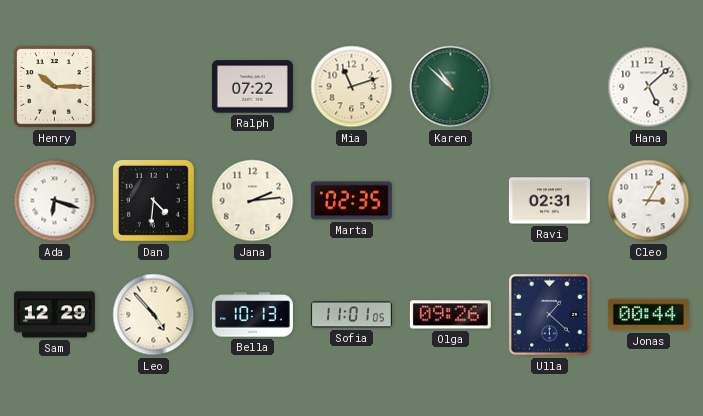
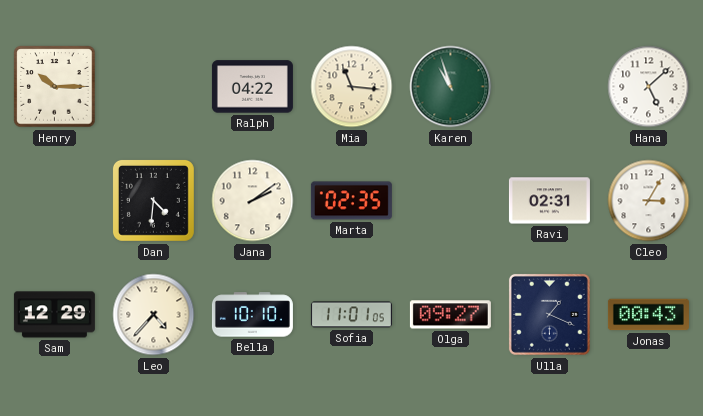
Ralph: 07:22 -> 04:22
Mia: 11:12 -> 11:16
Karen: 10:52 -> 10:57
Ada: 6:18 -> none
Jana: 2:14 -> 2:09
Leo: 4:53 -> 4:37
Bella: 10:13 -> 10:10
Olga: 09:26 -> 09:27
Ulla: 1:22 -> 1:19
Jonas: 00:44 -> 00:43
